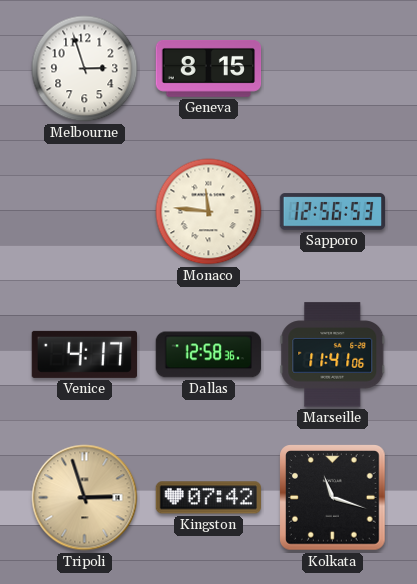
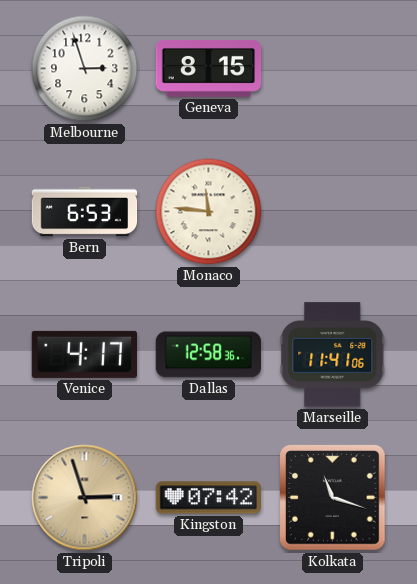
Bern: none -> 6:53
Sapporo: 12:56 -> none
